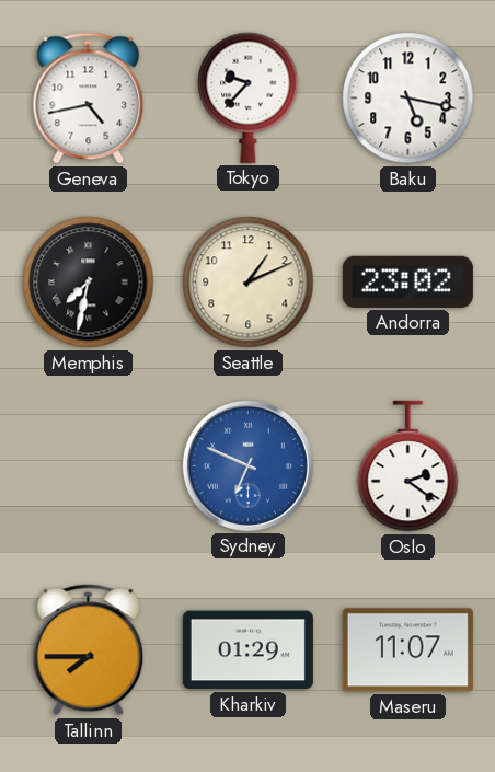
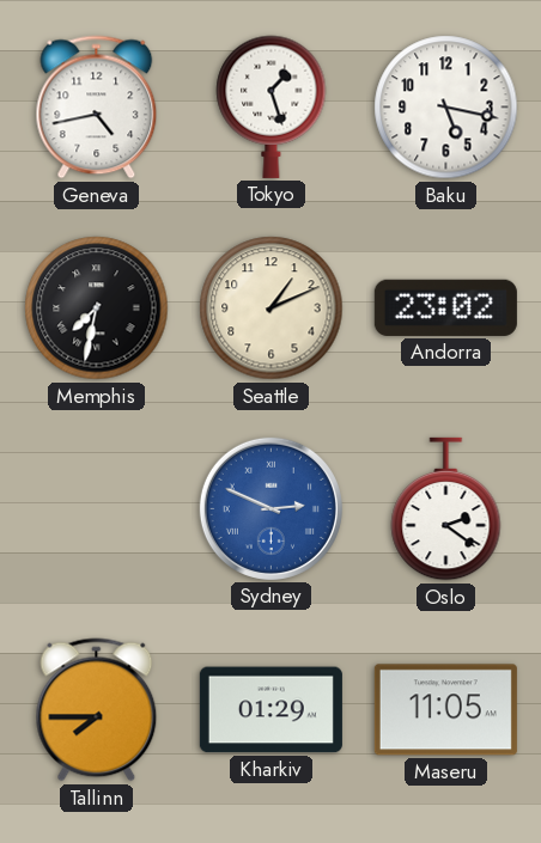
Tokyo: 9:37 -> 1:27
Sydney: 6:49 -> 2:49
Maseru: 11:07 -> 11:05
